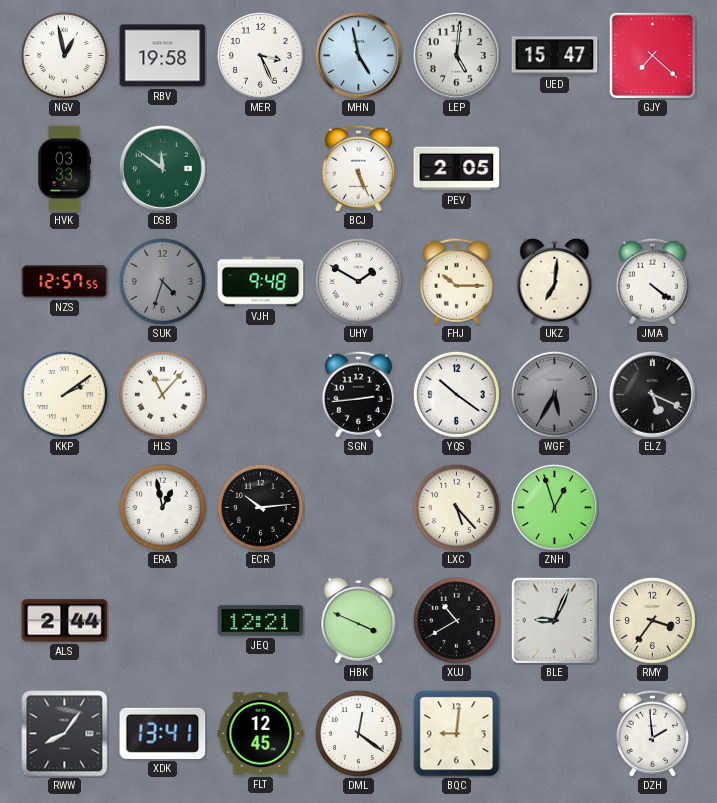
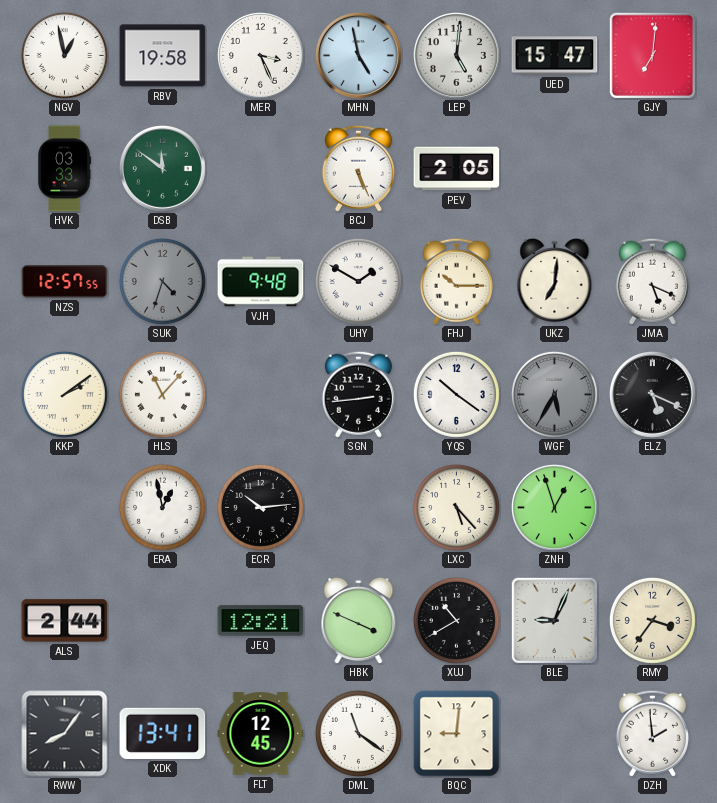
GJY: 7:22 -> 7:01
JMA: 4:21 -> 5:19
DML: 12:21 -> 11:21
